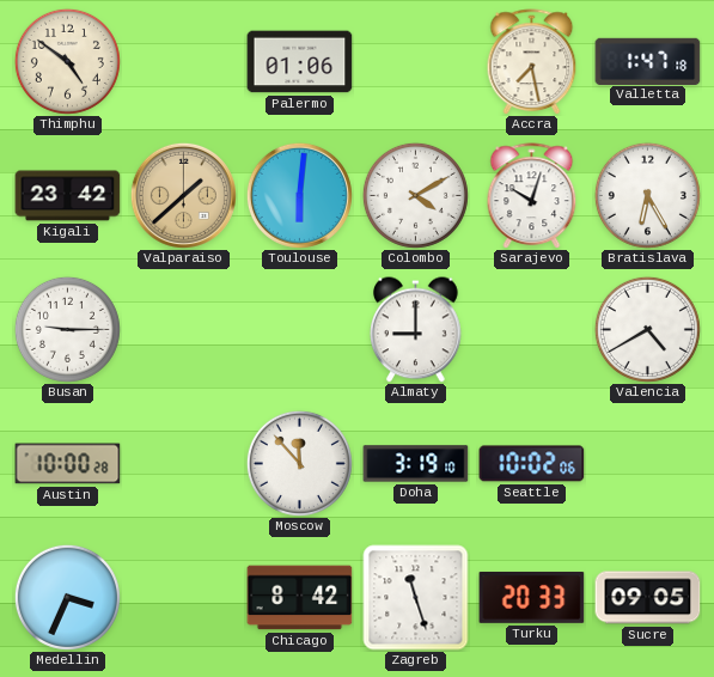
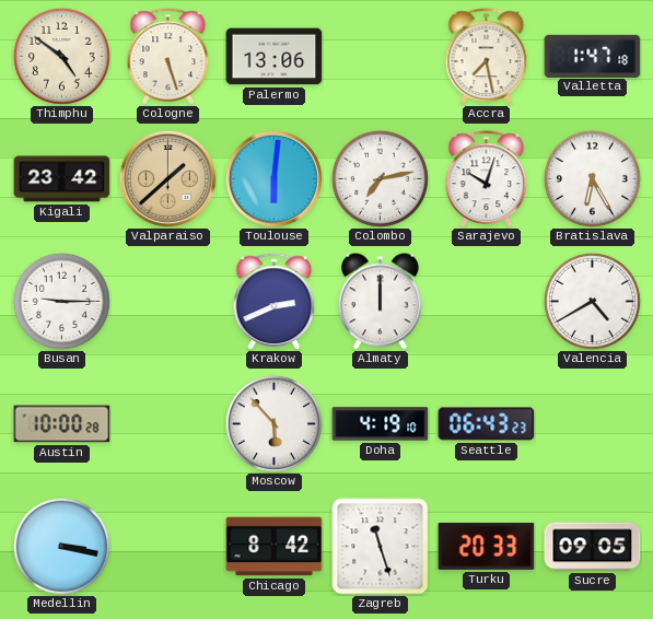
Cologne: none -> 5:27
Palermo: 01:06 -> 13:06
Colombo: 4:10 -> 7:13
Krakow: none -> 2:41
Almaty: 9:00 -> 12:00
Moscow: 11:53 -> 5:53
Doha: 3:19 -> 4:19
Seattle: 10:02 -> 06:43
Medellin: 3:34 -> 3:17
